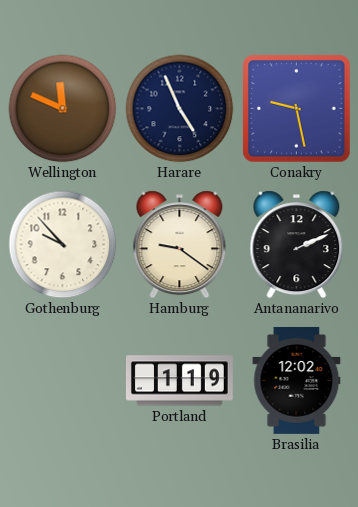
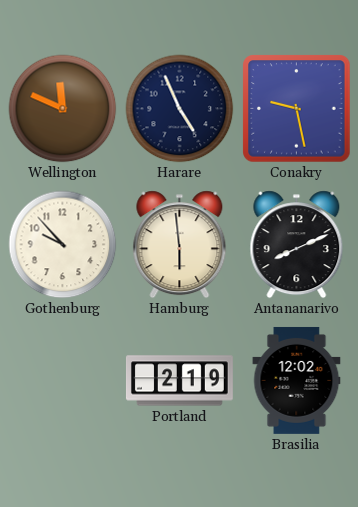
Hamburg: 9:21 -> 5:59
Antananarivo: 2:11 -> 8:11
Portland: 1:19 -> 2:19
